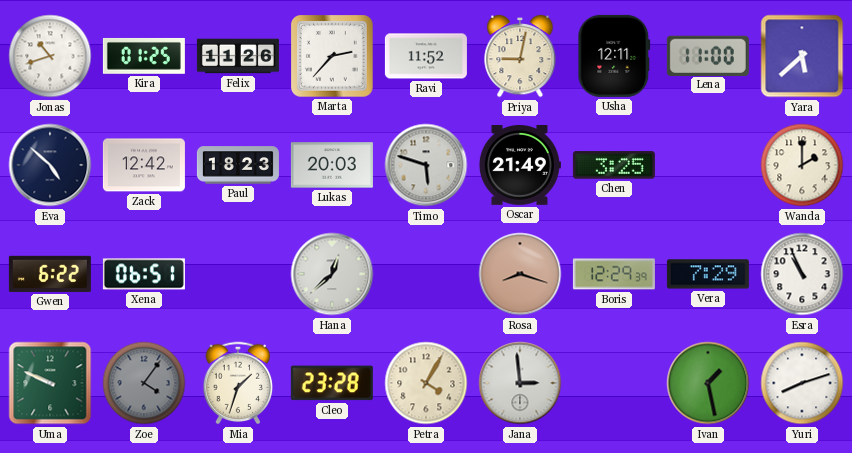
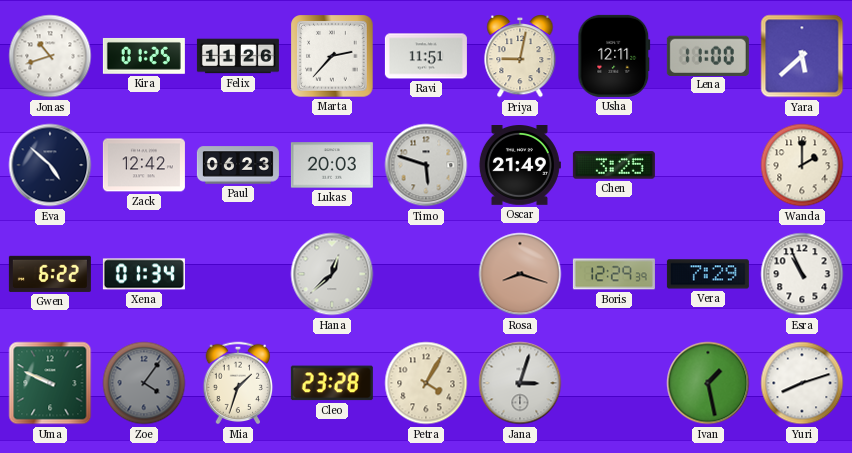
Ravi: 11:52 -> 11:51
Paul: 18:23 -> 06:23
Xena: 06:51 -> 01:34
Jana: 2:59 -> 3:03
